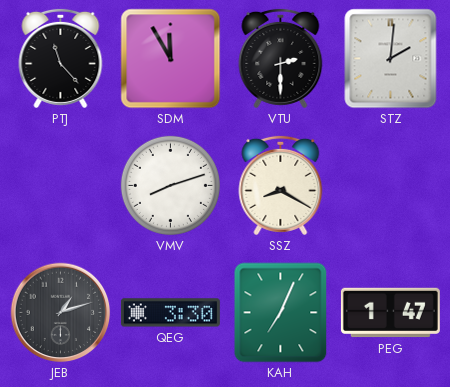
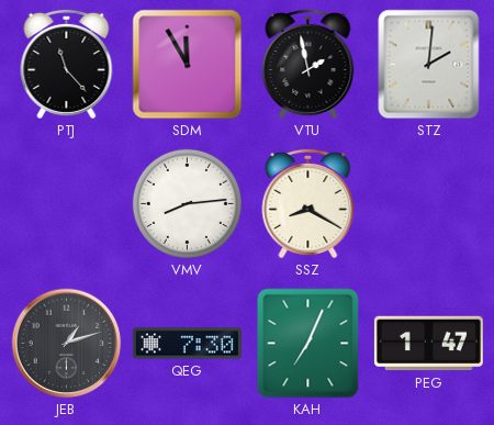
VTU: 2:30 -> 1:58
VMV: 8:12 -> 8:14
QEG: 3:30 -> 7:30
